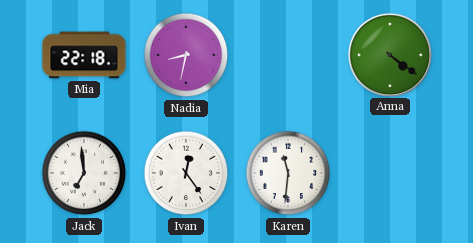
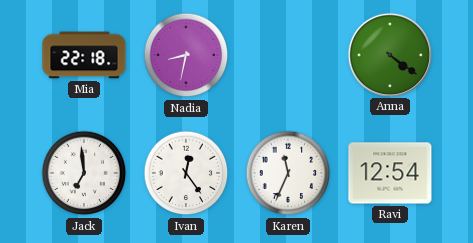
Karen: 11:31 -> 11:34
Ravi: none -> 12:54
